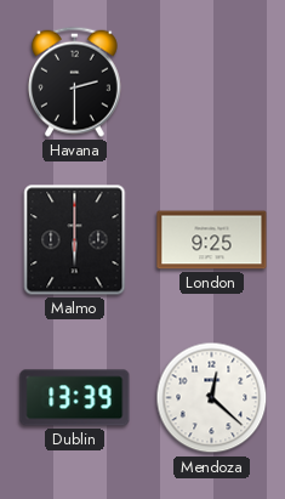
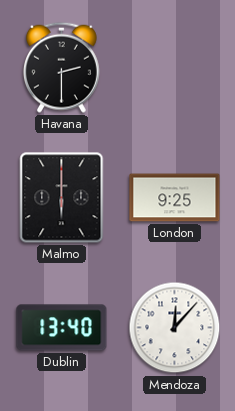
Dublin: 13:39 -> 13:40
Mendoza: 12:22 -> 12:07
